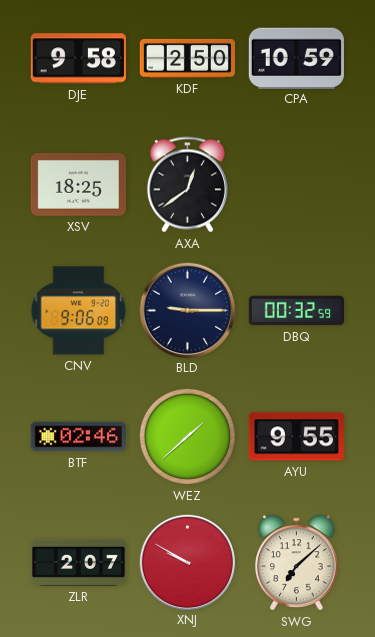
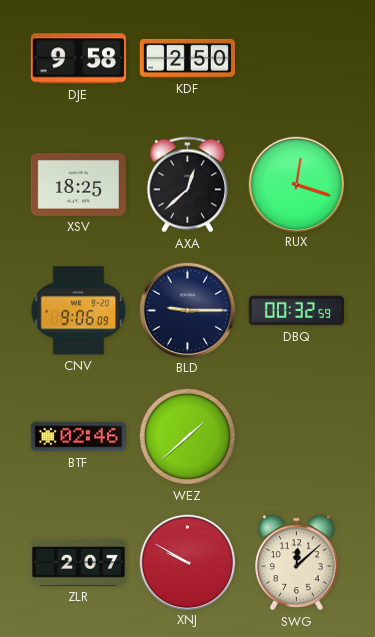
CPA: 10:59 -> none
AXA: 12:39 -> 12:38
RUX: none -> 12:18
AYU: 9:55 -> none
SWG: 7:08 -> 12:08
